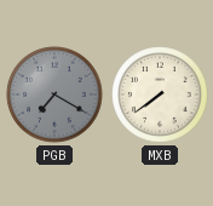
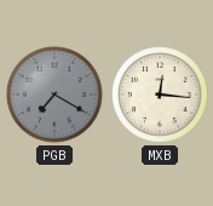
MXB: 7:39 -> 12:16
